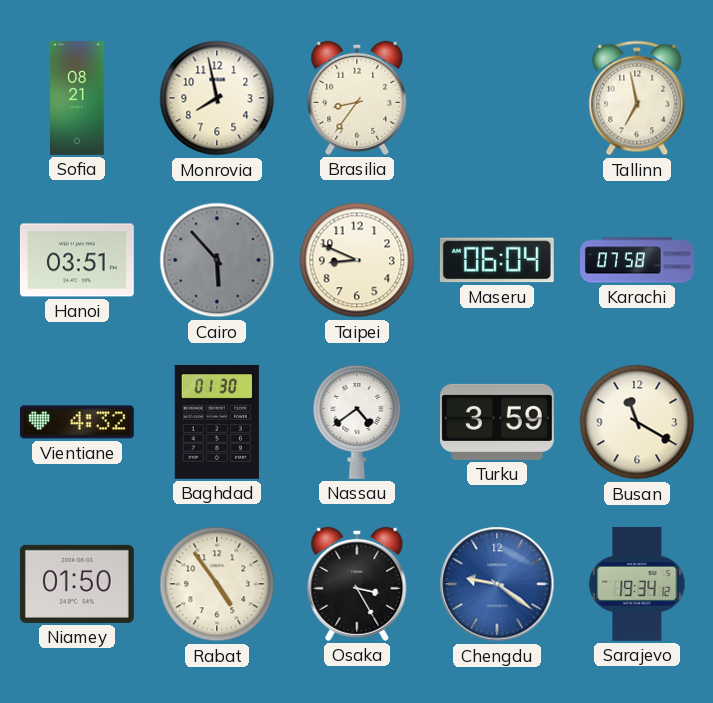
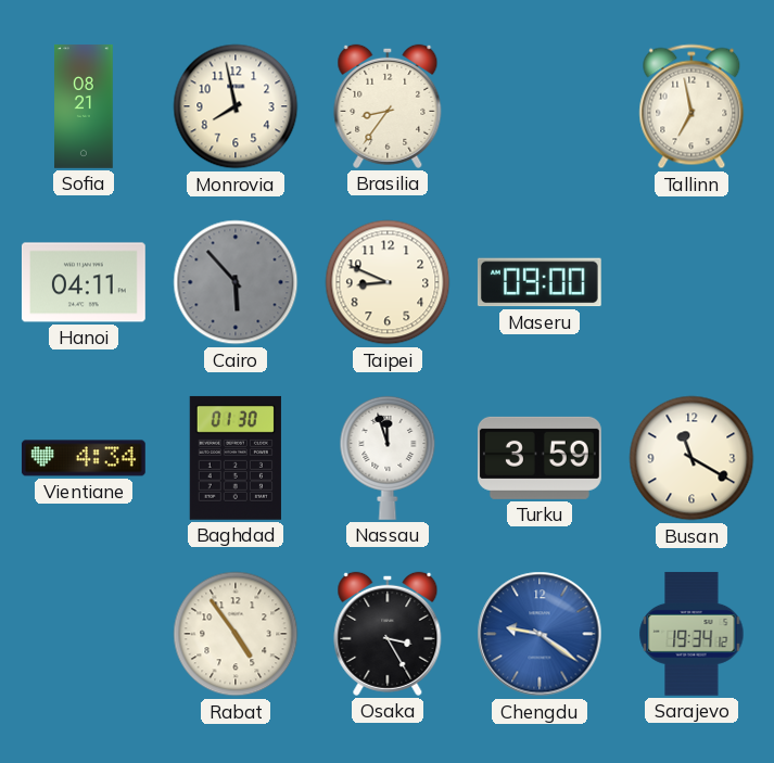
Hanoi: 03:51 -> 04:11
Maseru: 06:04 -> 09:00
Karachi: 07:58 -> none
Vientiane: 4:32 -> 4:34
Nassau: 4:39 -> 11:57
Niamey: 01:50 -> none
